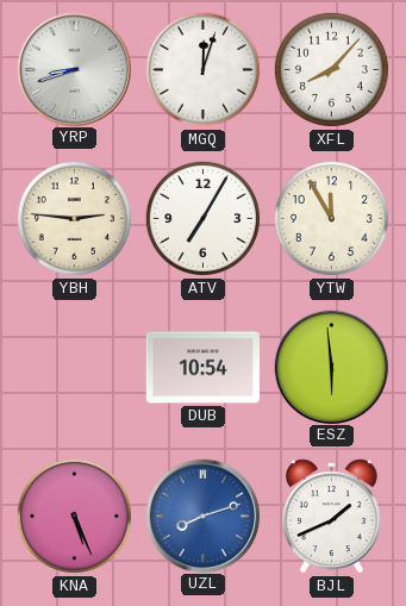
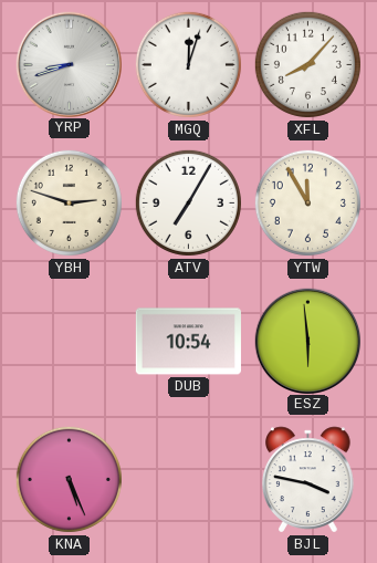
YBH: 2:46 -> 2:48
UZL: 8:12 -> none
BJL: 1:41 -> 3:47
